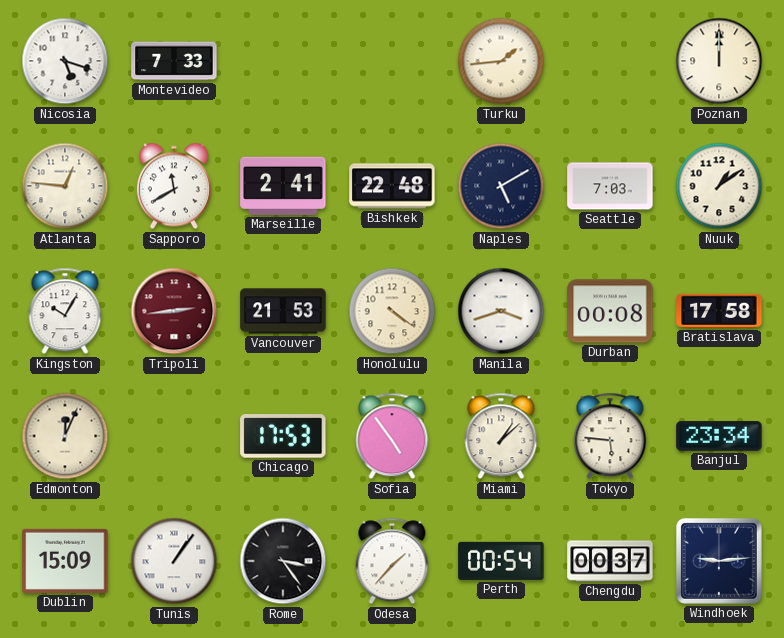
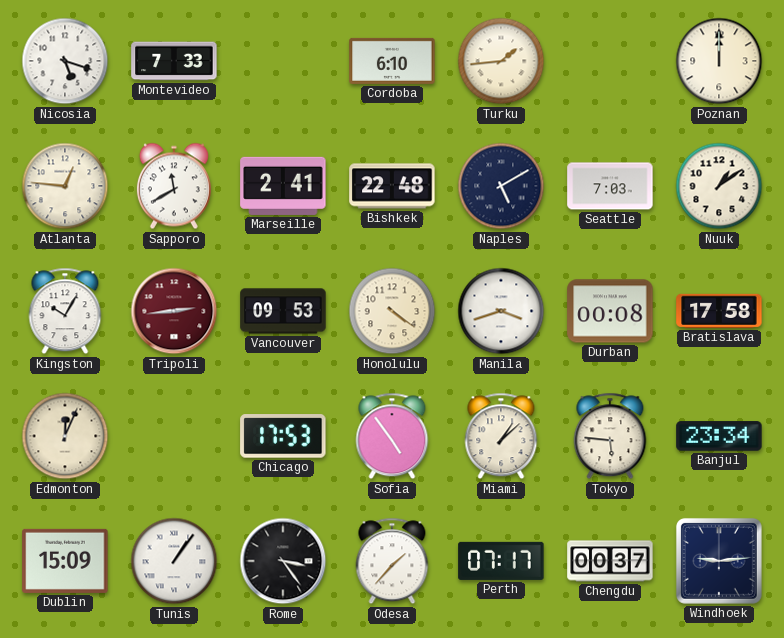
Cordoba: none -> 6:10
Vancouver: 21:53 -> 09:53
Perth: 00:54 -> 07:17
